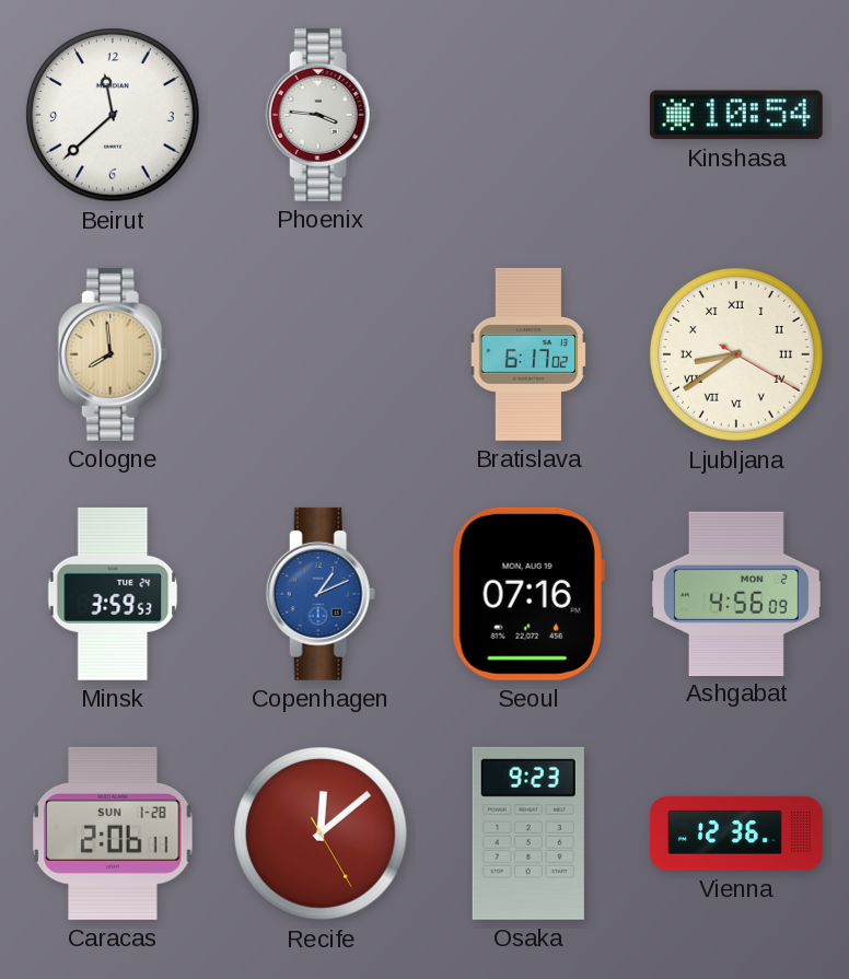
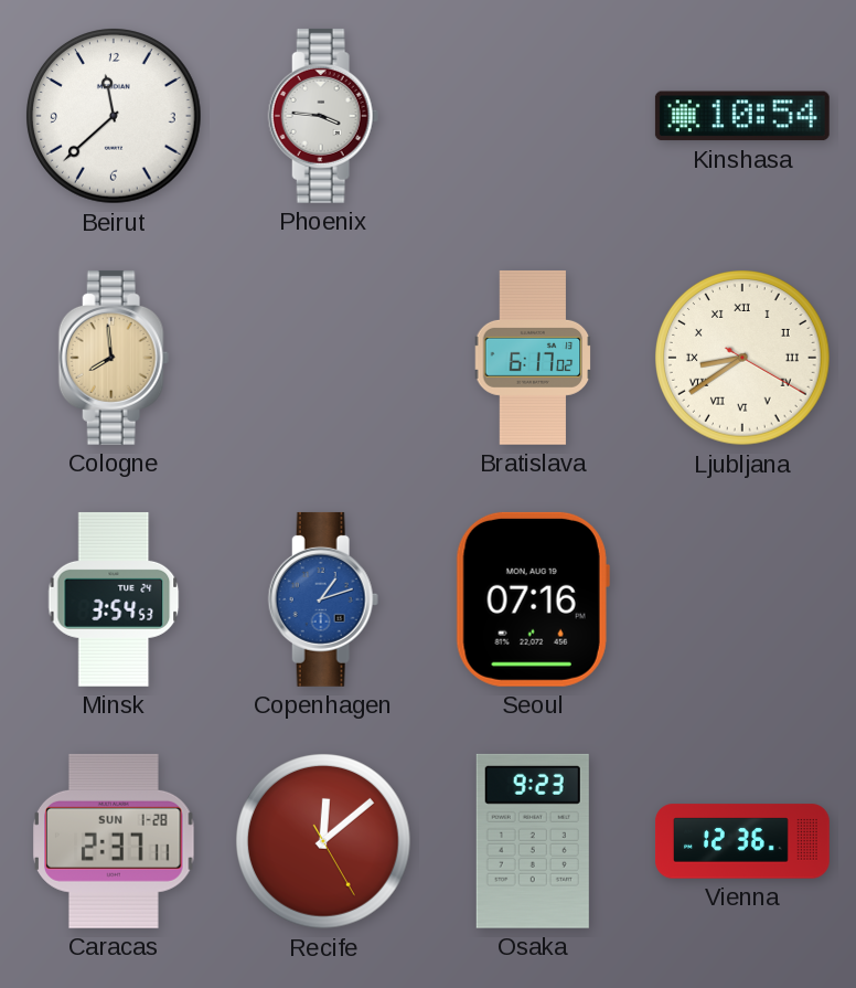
Minsk: 3:59 -> 3:54
Copenhagen: 1:11 -> 1:12
Ashgabat: 4:56 -> none
Caracas: 2:06 -> 2:37
